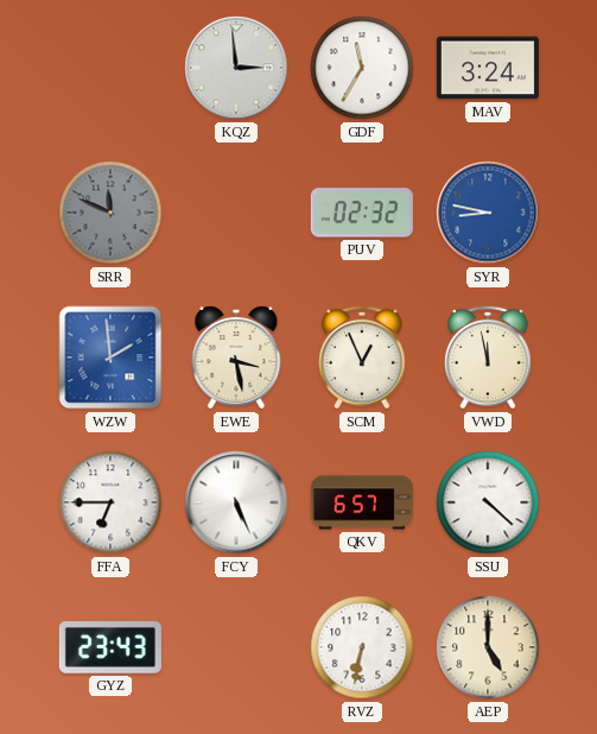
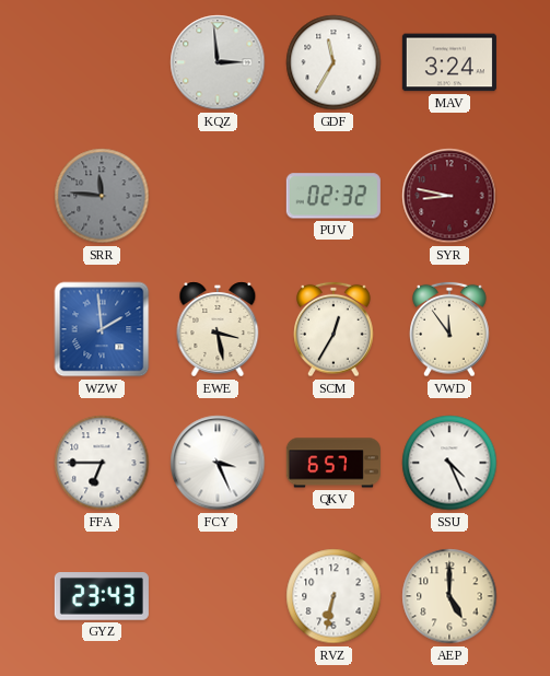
SRR: 11:49 -> 11:46
SYR dial: blue -> burgundy
SCM: 12:56 -> 12:35
VWD: 11:58 -> 11:54
FCY: 5:26 -> 3:26
SSU: 4:22 -> 4:26
